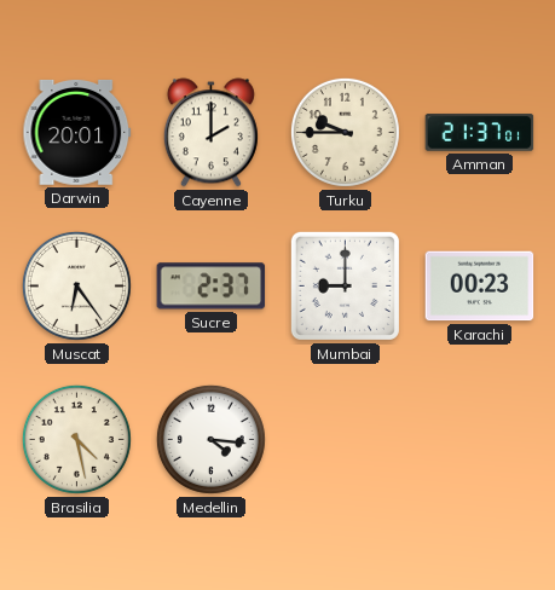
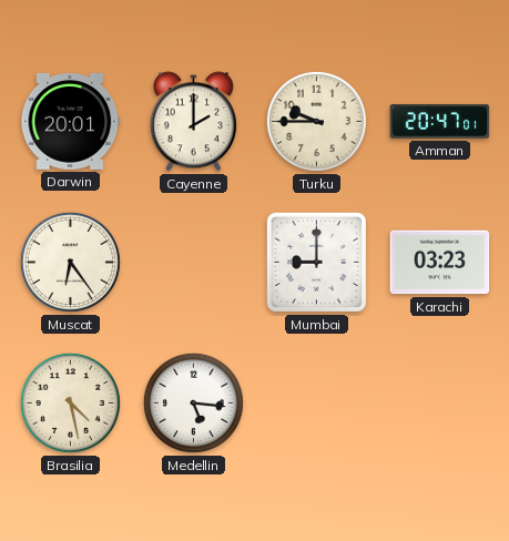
Amman: 21:37 -> 20:47
Sucre: 2:37 -> none
Karachi: 00:23 -> 03:23
Medellin: 4:16 -> 5:16
